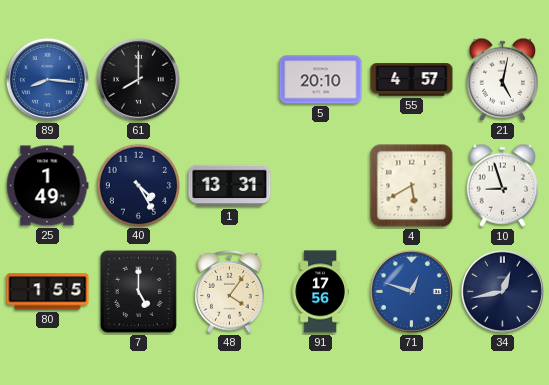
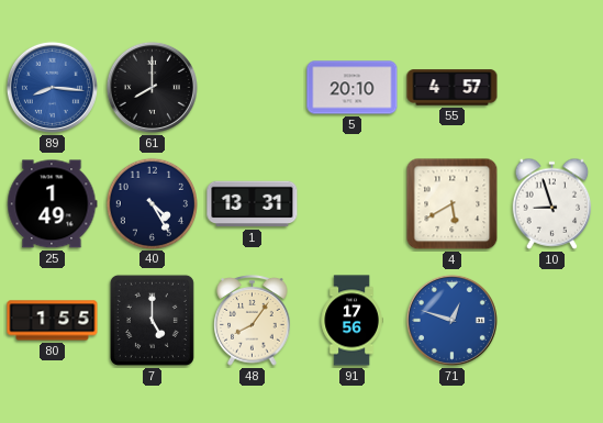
21: 5:02 -> none
48: 4:06 -> 8:06
34: 12:43 -> none
